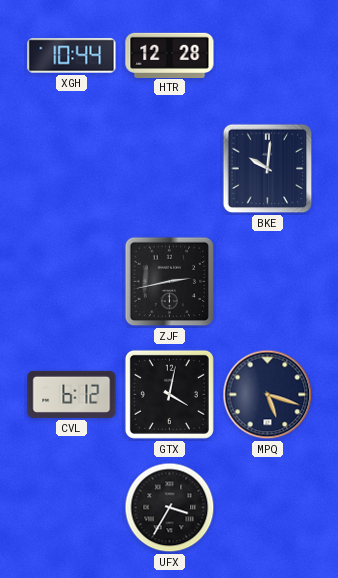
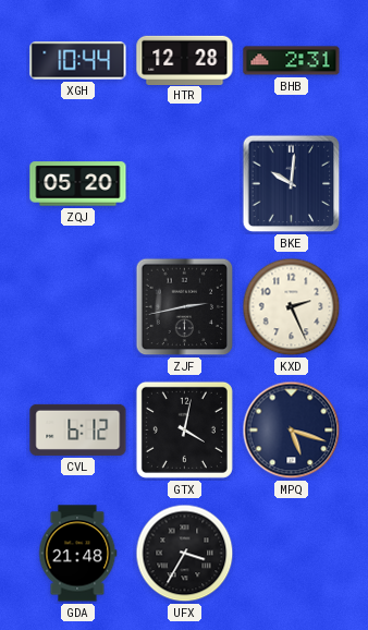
BHB: none -> 2:31
ZQJ: none -> 05:20
KXD: none -> 2:26
GDA: none -> 21:48
